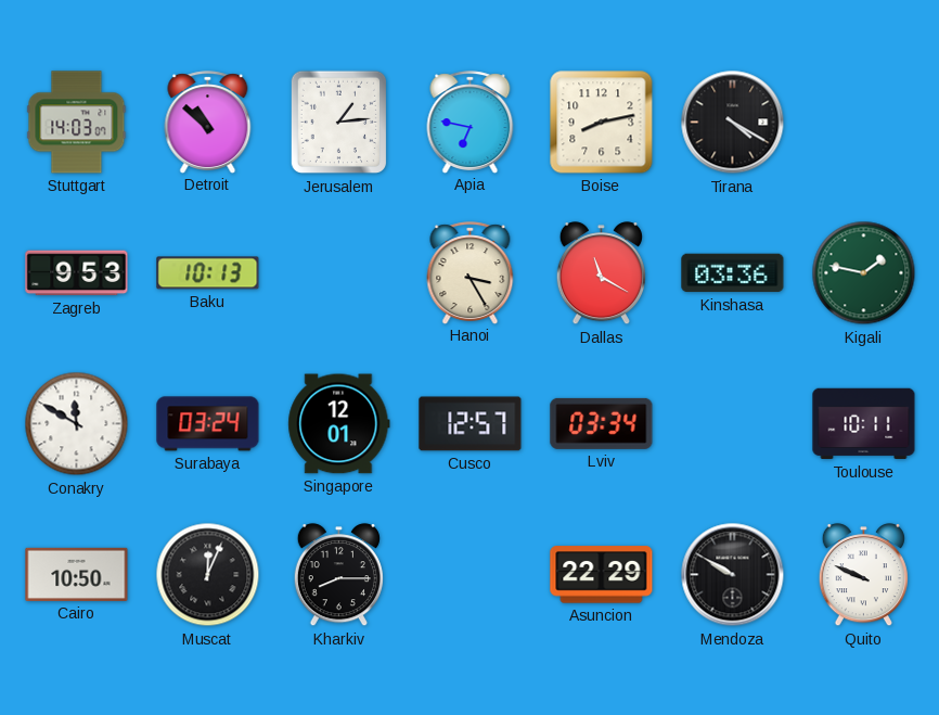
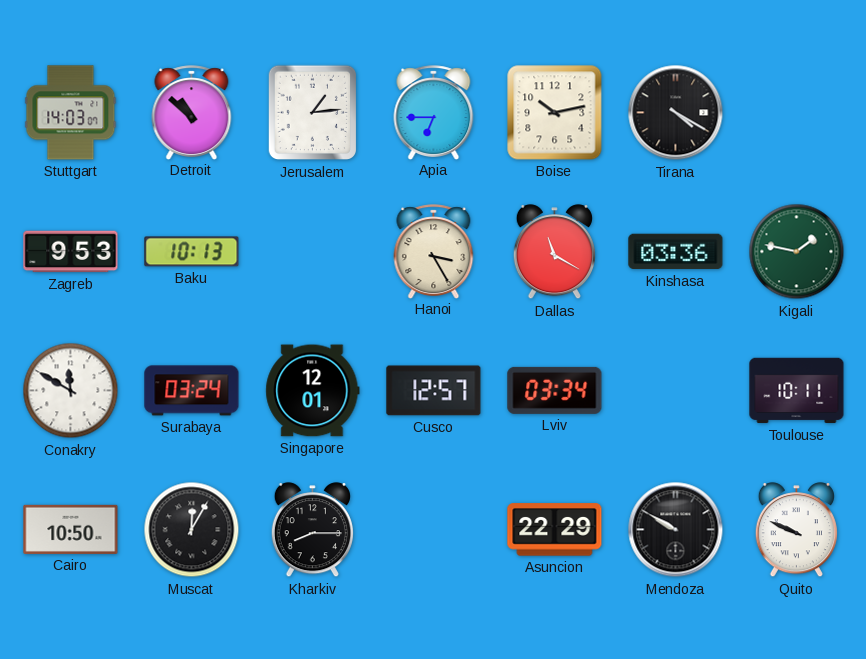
Apia: 6:47 -> 6:45
Boise: 8:13 -> 10:13
Muscat: 12:04 -> 12:05
